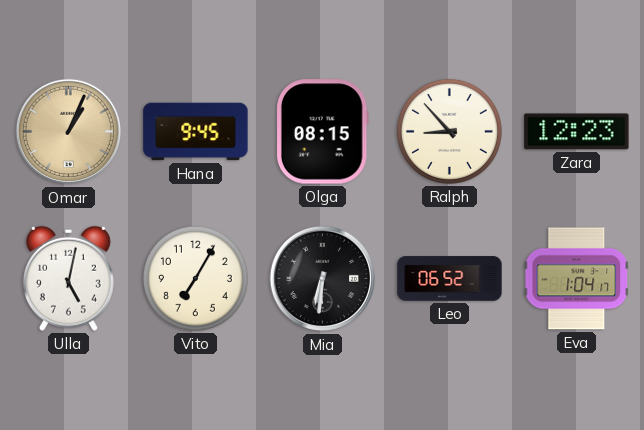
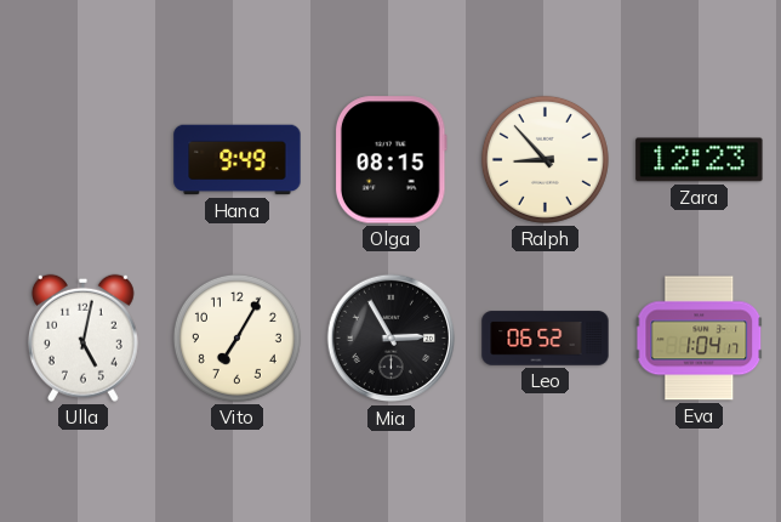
Omar: 1:04 -> none
Hana: 9:45 -> 9:49
Mia: 6:31 -> 2:55
